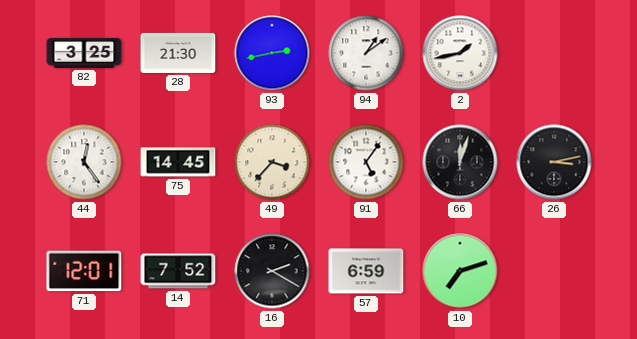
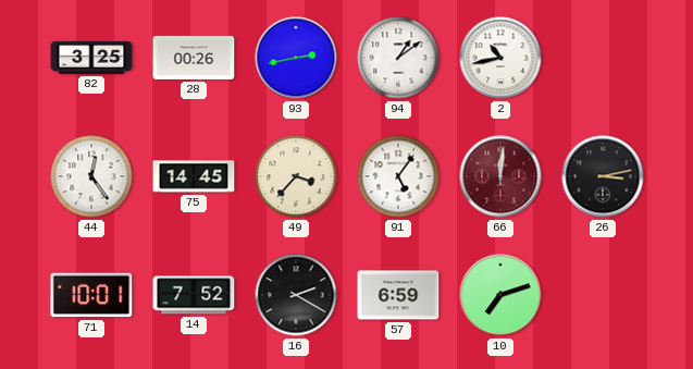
28: 21:30 -> 00:26
2: 1:43 -> 10:43
66: 12:03 -> 12:01
66 dial: black -> burgundy
71: 12:01 -> 10:01
